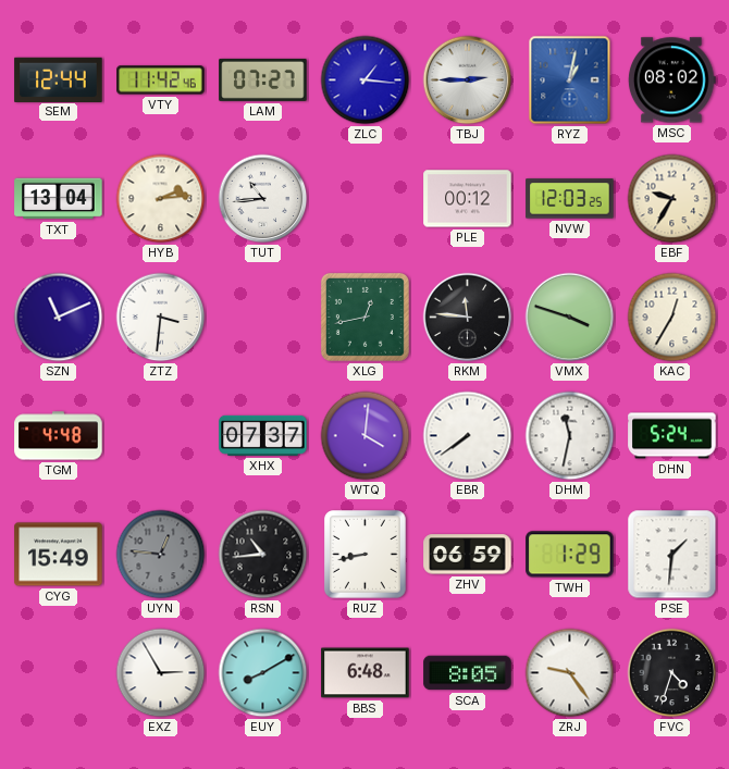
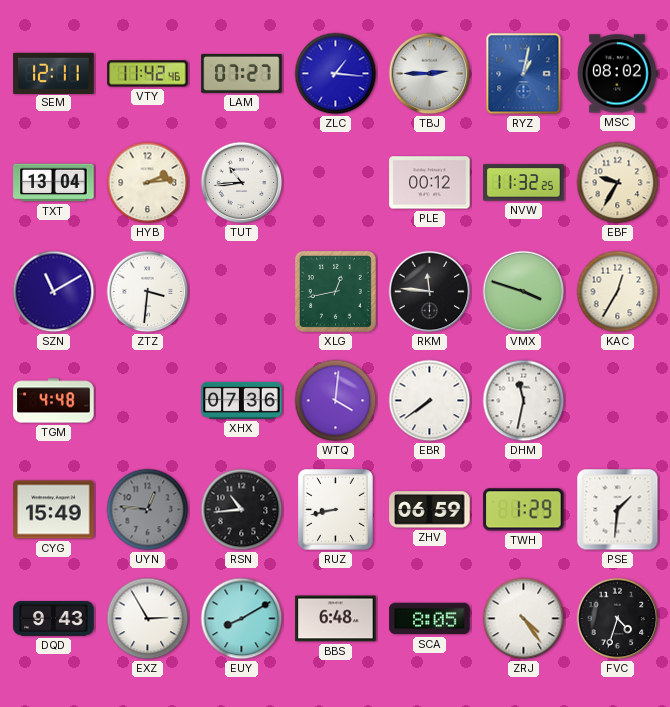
SEM: 12:44 -> 12:11
NVW: 12:03 -> 11:32
SZN: 11:11 -> 11:10
XHX: 07:37 -> 07:36
DHN: 5:24 -> none
DQD: none -> 9:43
ZRJ: 9:24 -> 4:24
